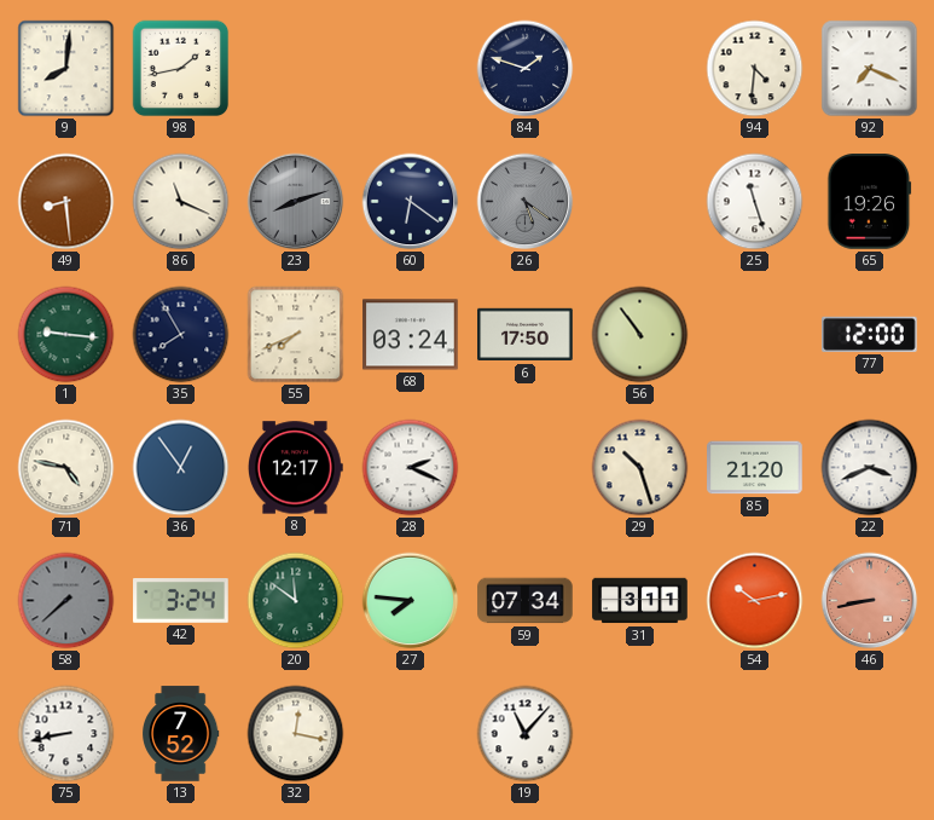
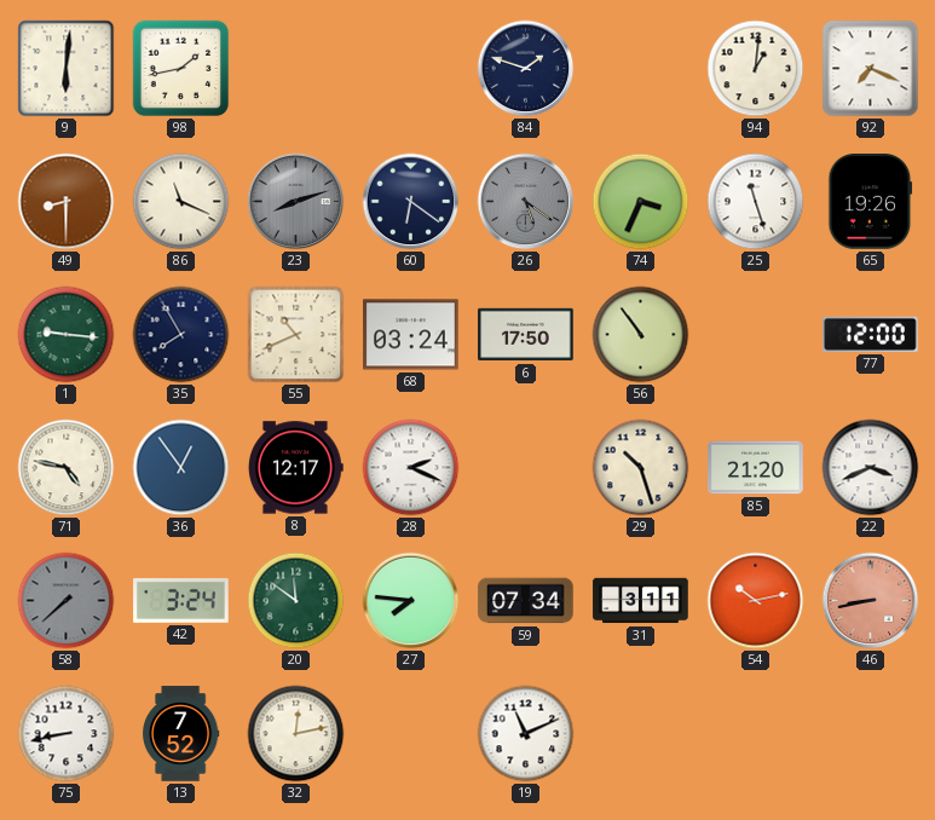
9: 8:01 -> 6:01
94: 4:31 -> 1:01
49: 8:29 -> 8:30
74: none -> 3:34
55: 7:41 -> 10:41
32: 12:17 -> 12:13
19: 11:07 -> 11:11
